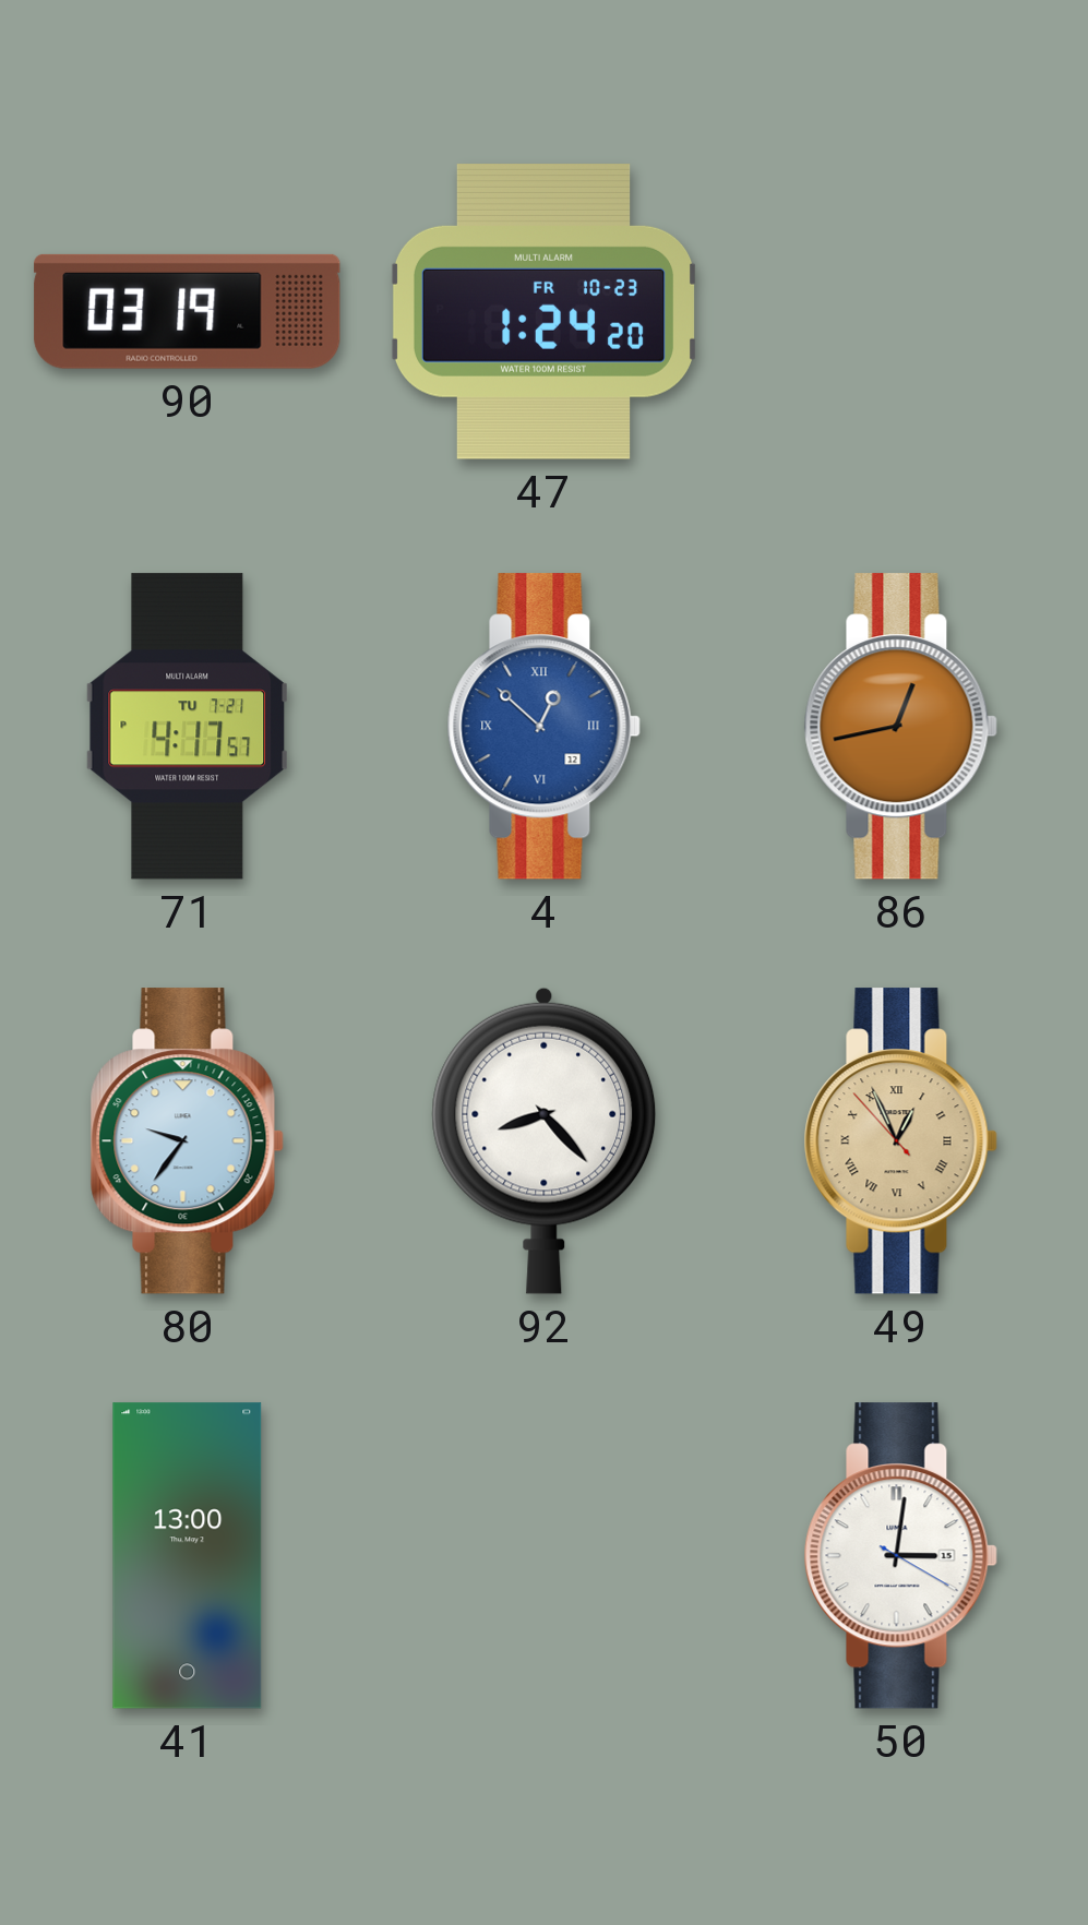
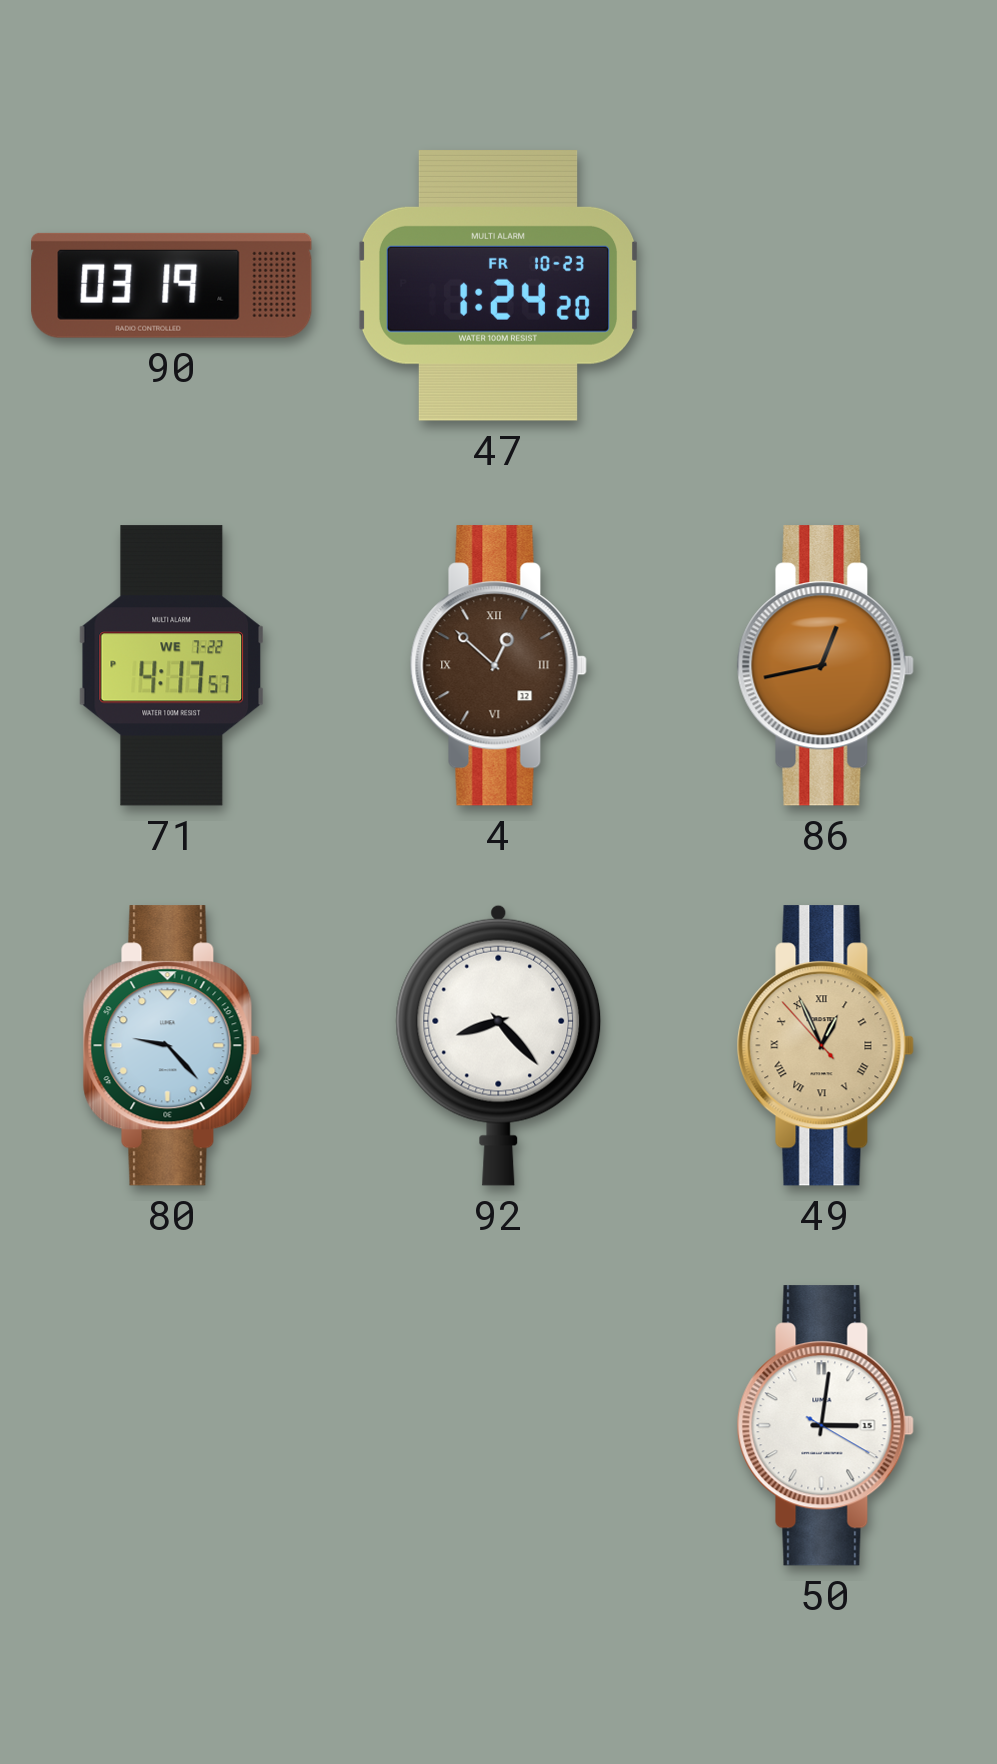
71 date: TU 7-21 -> WE 7-22
4 dial: blue -> brown
80: 9:36 -> 9:23
41: 13:00 -> none
